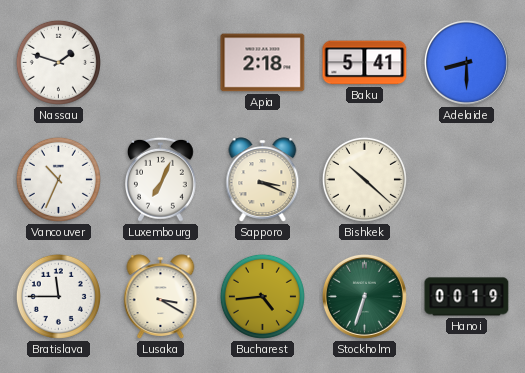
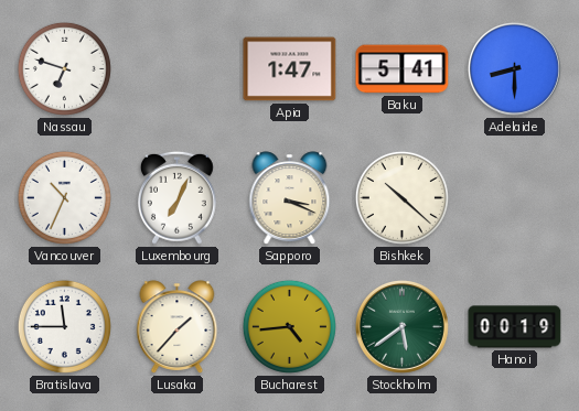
Nassau: 1:48 -> 6:48
Apia: 2:18 -> 1:47
Lusaka: 3:20 -> 1:37
Stockholm: 6:33 -> 5:39
